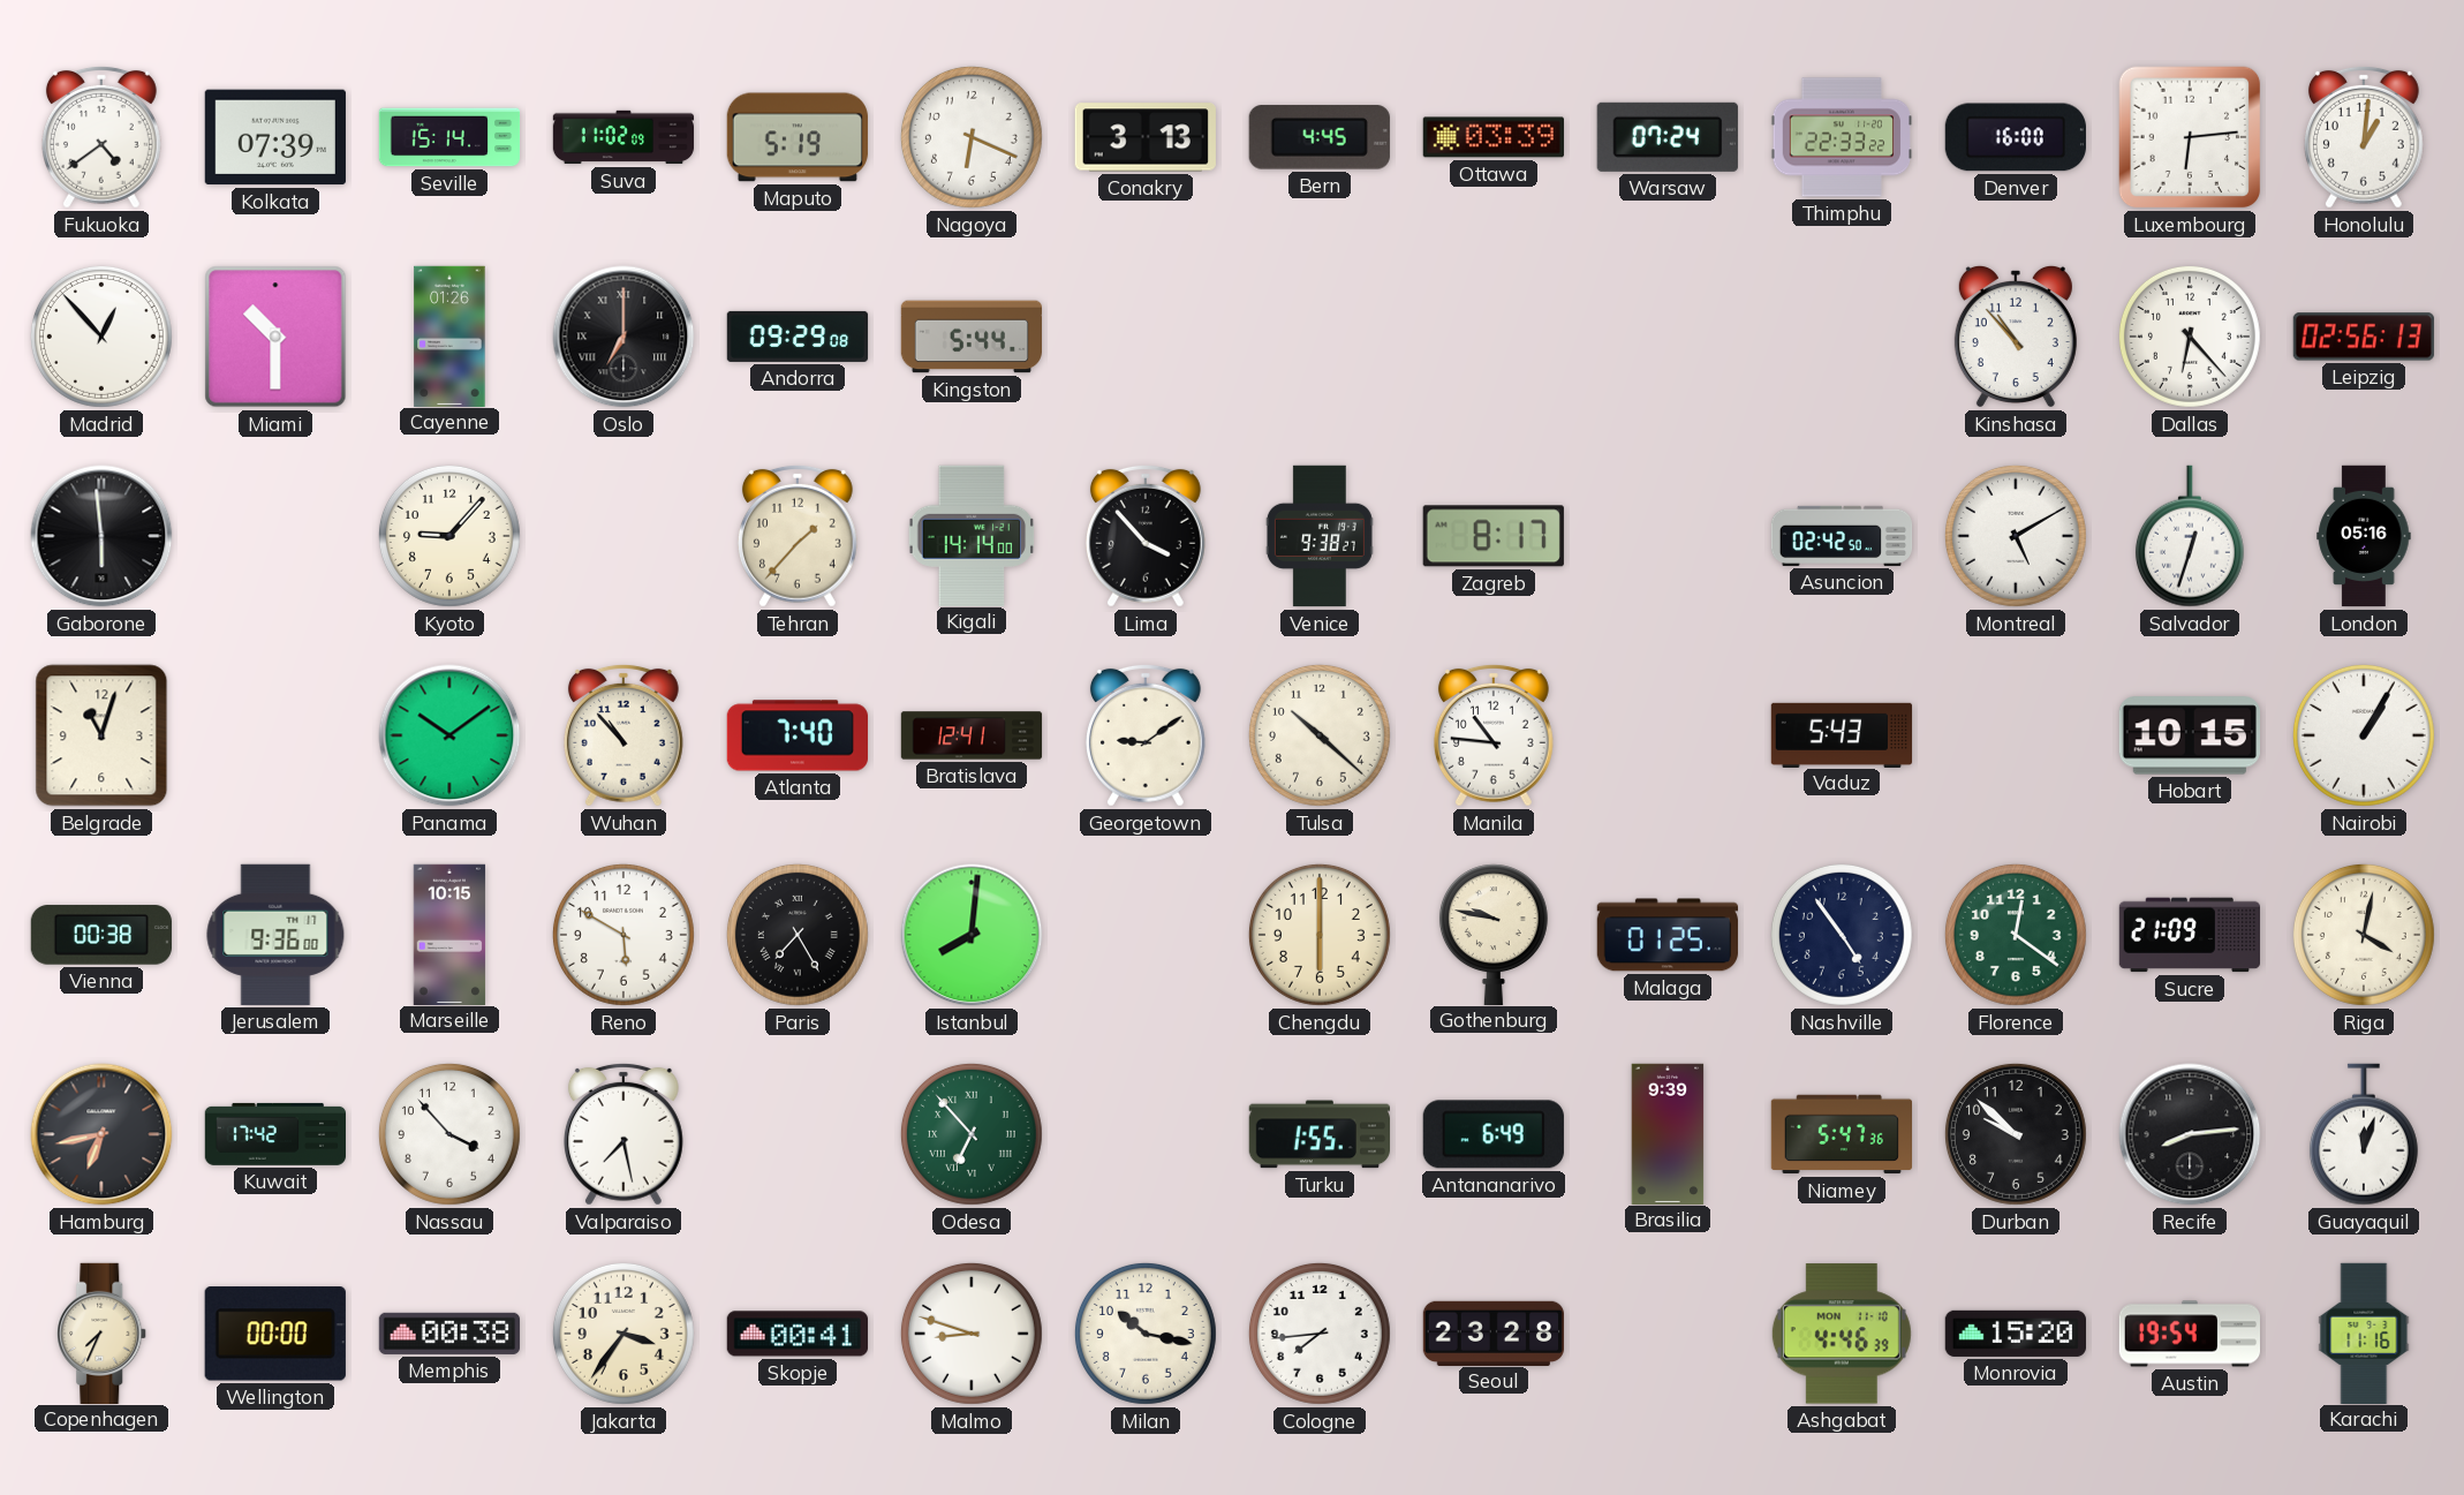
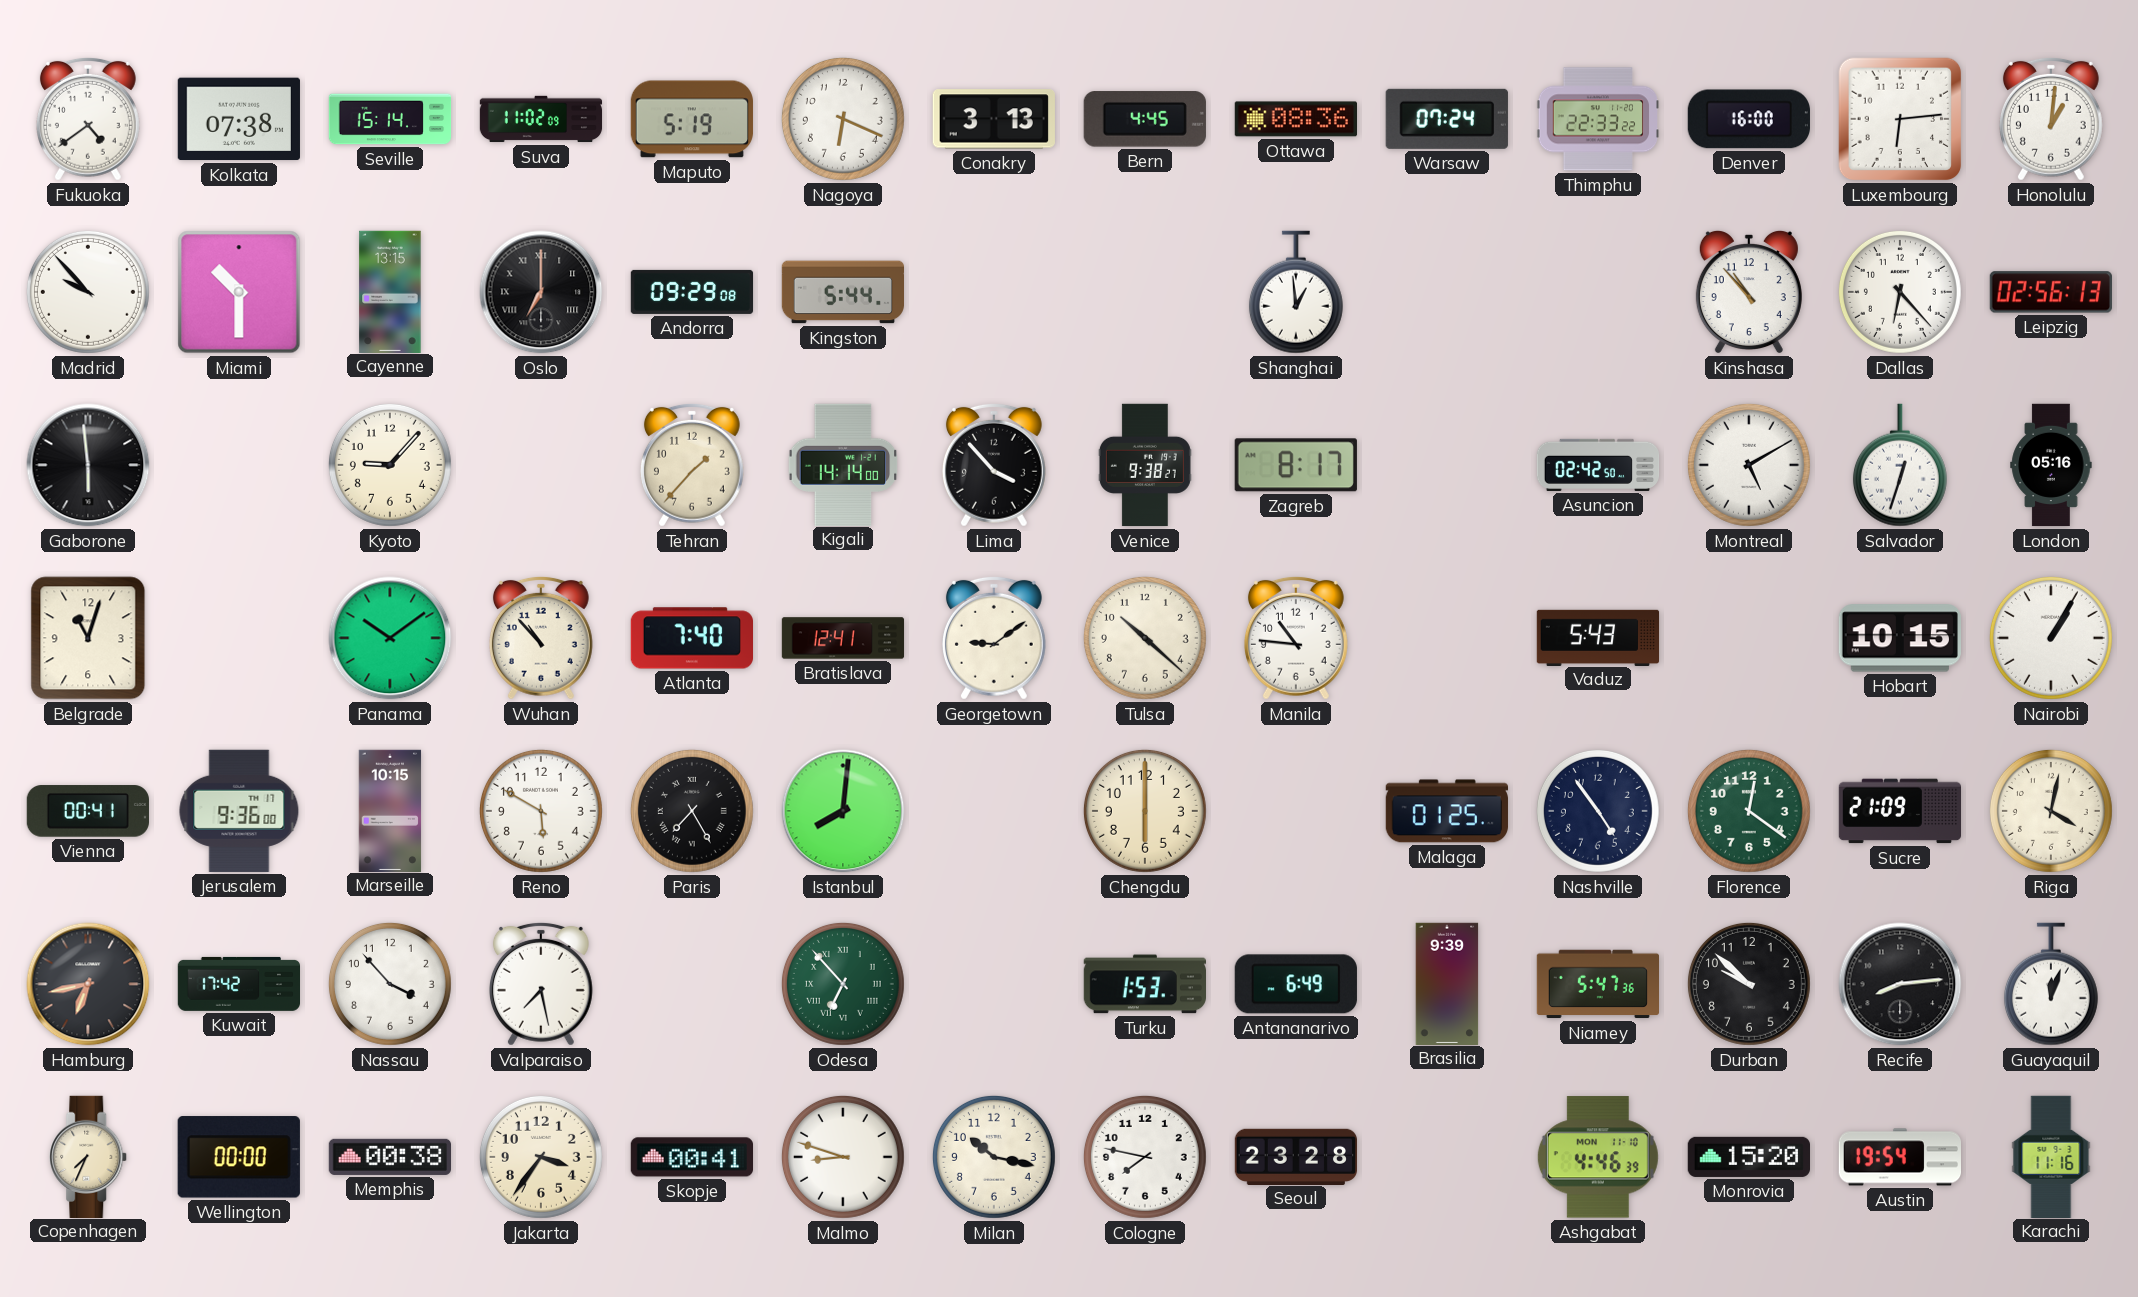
Kolkata: 07:39 -> 07:38
Ottawa: 03:39 -> 08:36
Madrid: 12:53 -> 9:53
Cayenne: 01:26 -> 13:15
Shanghai: none -> 12:59
Vienna: 00:38 -> 00:41
Gothenburg: 9:47 -> none
Turku: 1:55 -> 1:53
Cologne: 7:44 -> 7:47
